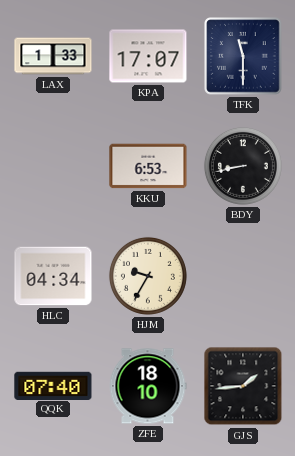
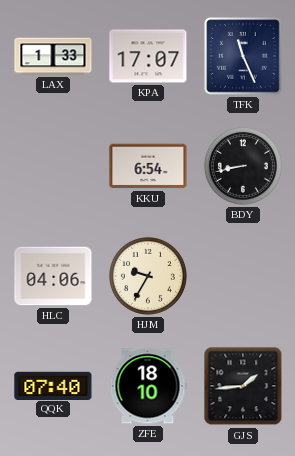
TFK: 11:30 -> 11:26
KKU: 6:53 -> 6:54
HLC: 04:34 -> 04:06
